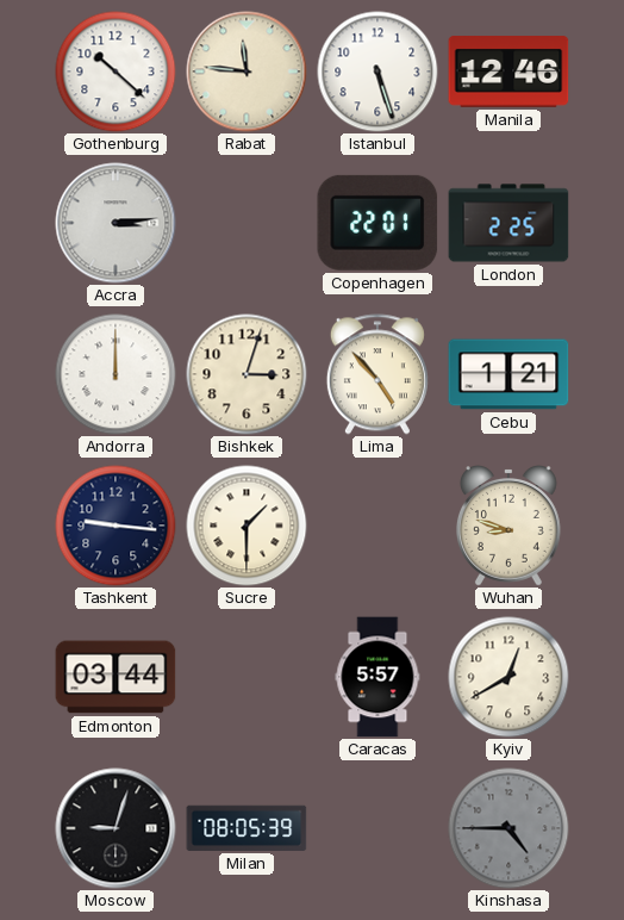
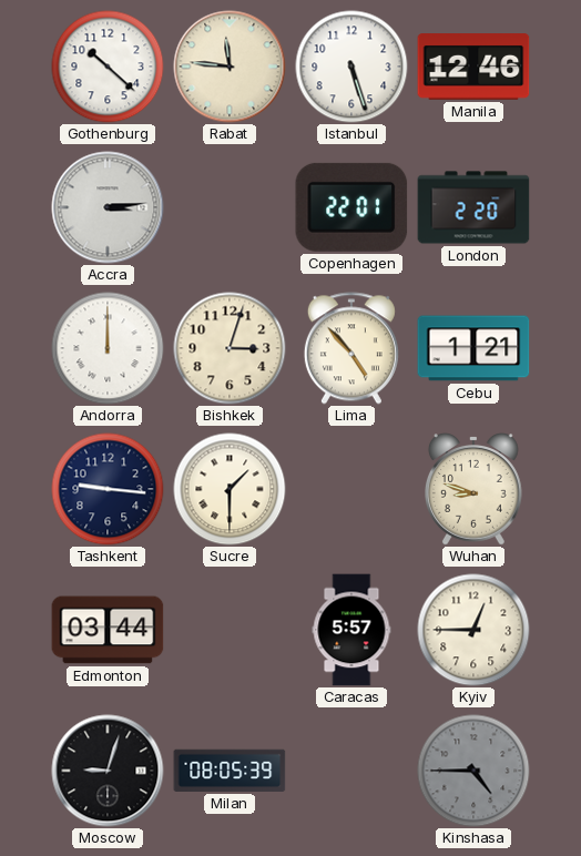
London: 2:25 -> 2:20
Kyiv: 12:40 -> 12:45
